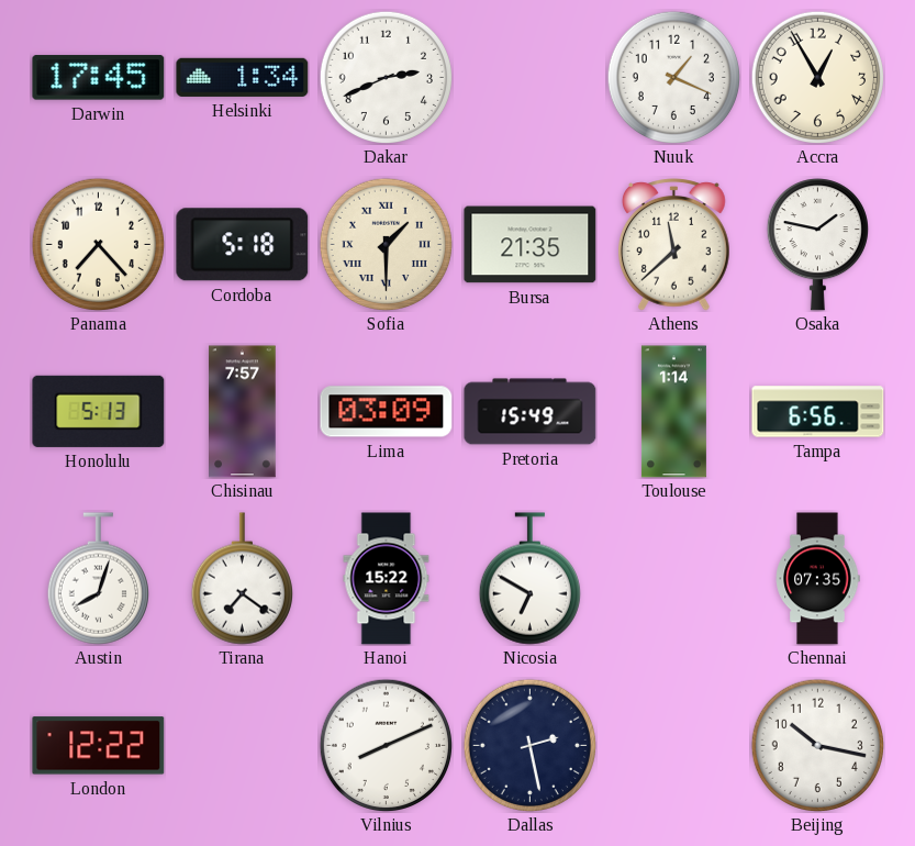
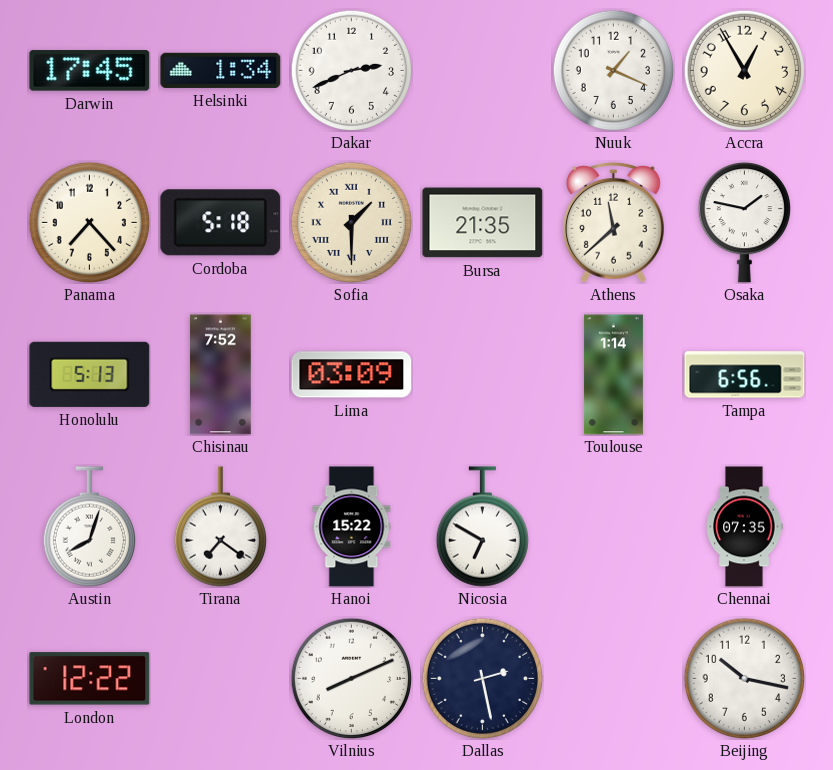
Chisinau: 7:57 -> 7:52
Pretoria: 15:49 -> none
